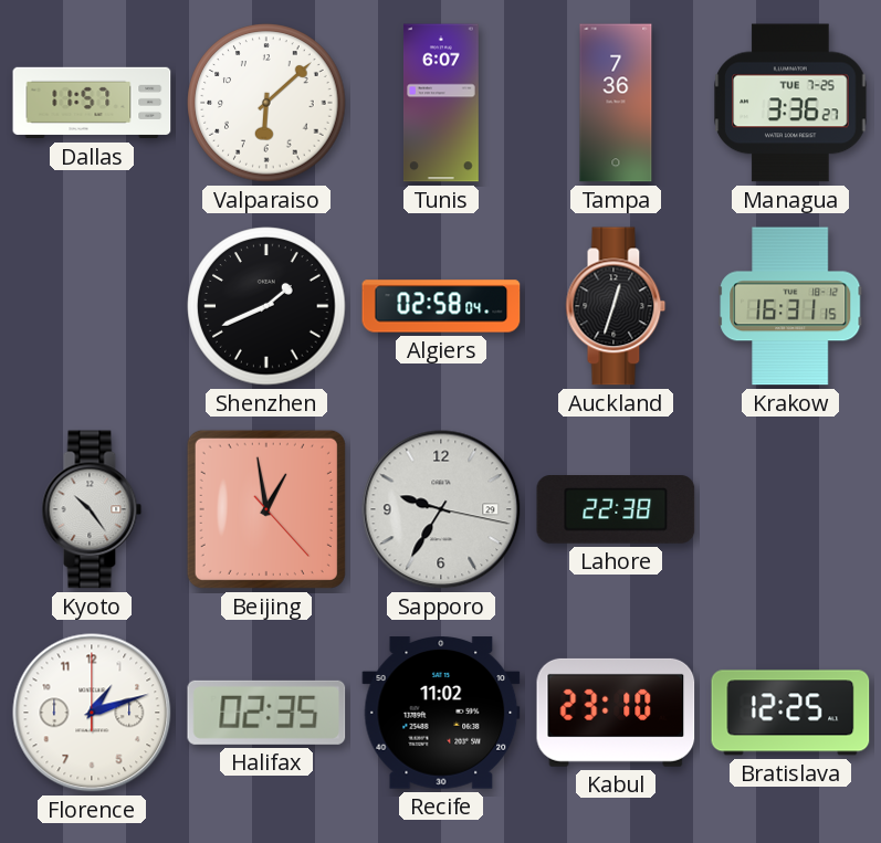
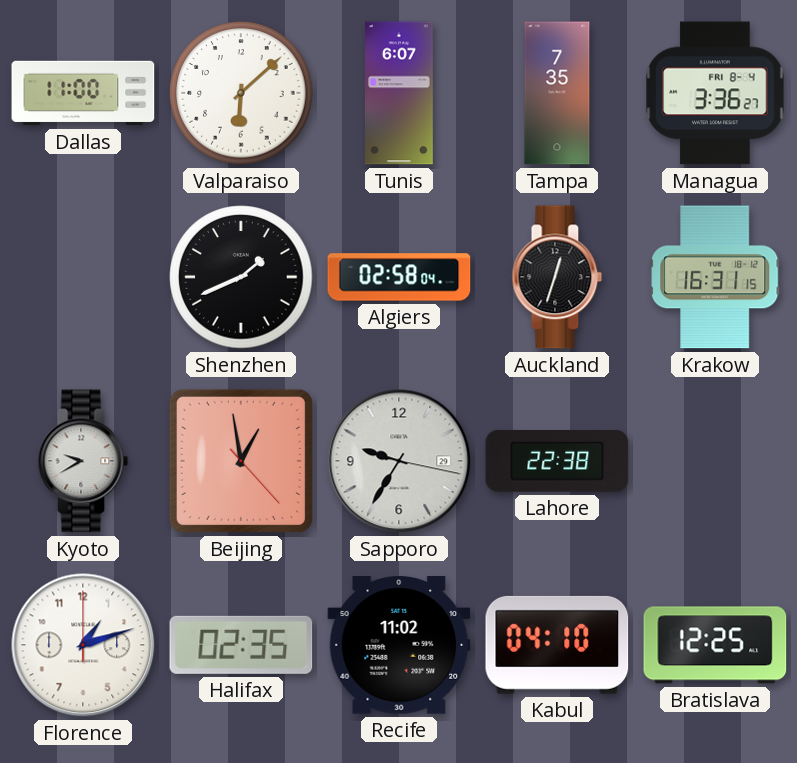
Dallas: 11:57 -> 11:00
Tampa: 7:36 -> 7:35
Managua date: TUE 7-25 -> FRI 8-4
Kyoto: 10:24 -> 9:40
Kabul: 23:10 -> 04:10
